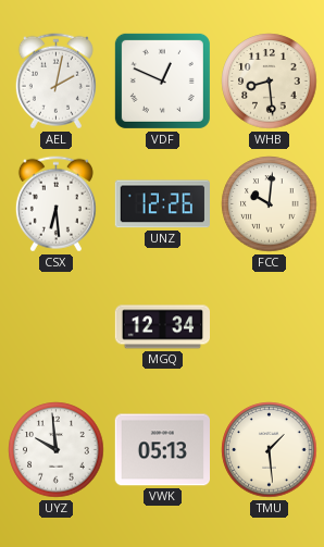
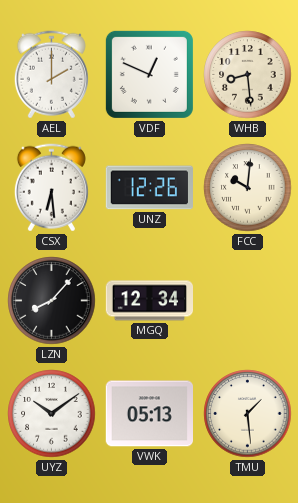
AEL: 2:02 -> 2:00
LZN: none -> 8:07
UYZ: 9:59 -> 10:09
